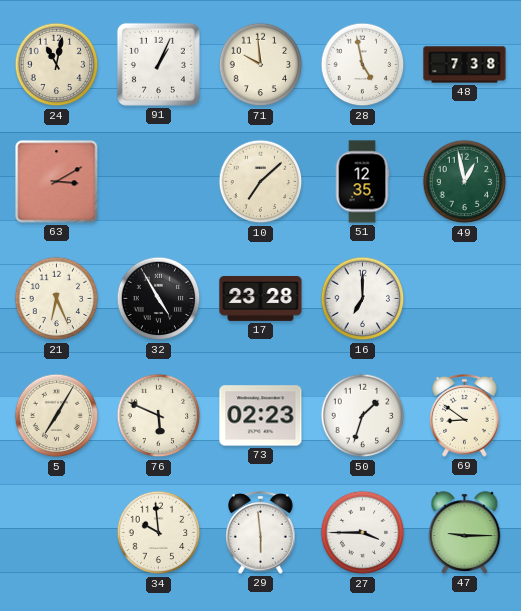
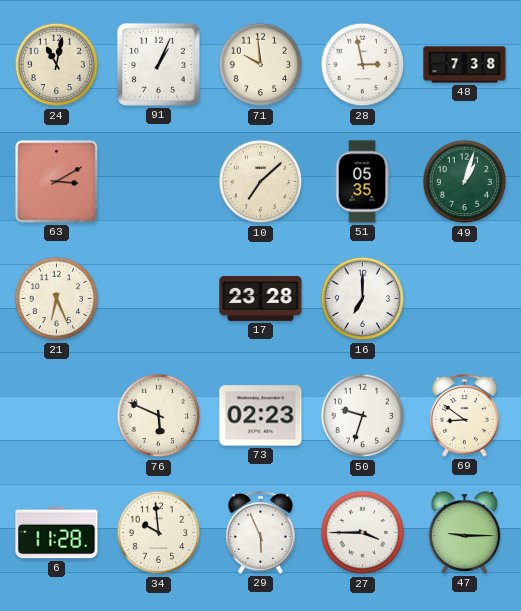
28: 4:58 -> 2:58
51: 12:35 -> 05:35
49: 12:58 -> 1:03
32: 4:55 -> none
5: 7:05 -> none
50: 1:33 -> 9:33
6: none -> 11:28
29: 5:59 -> 5:56
